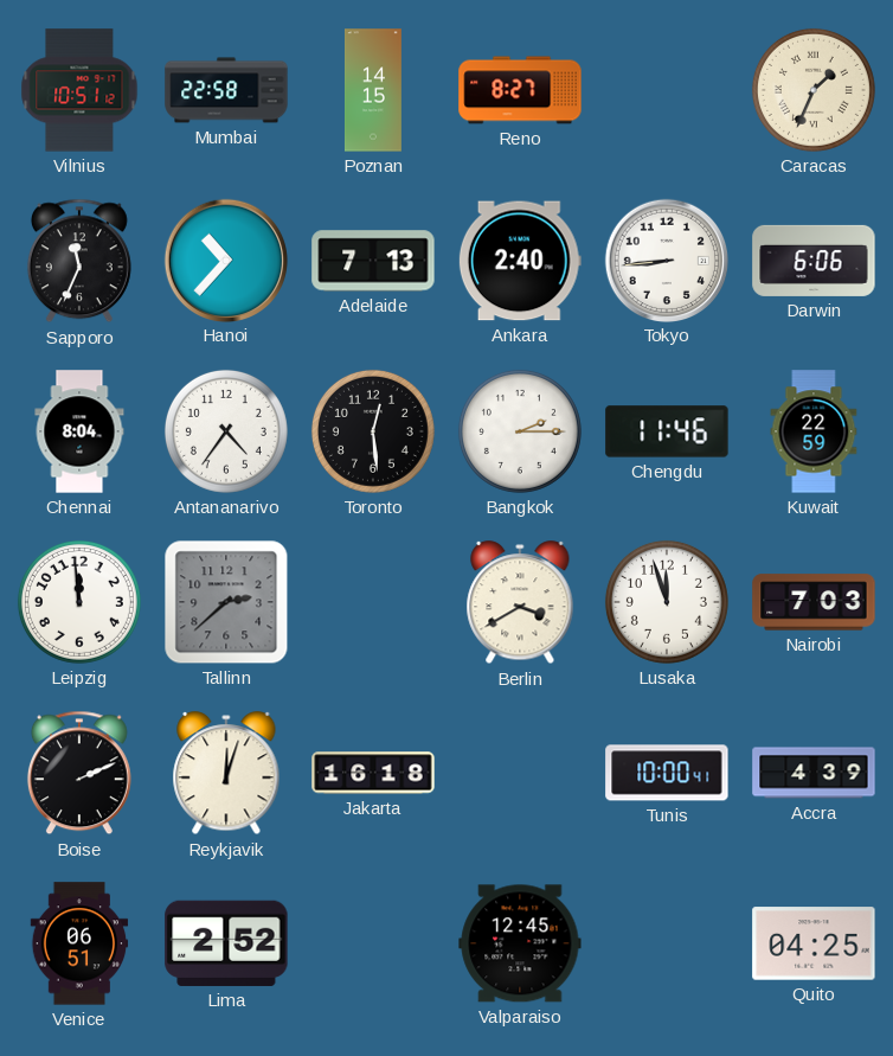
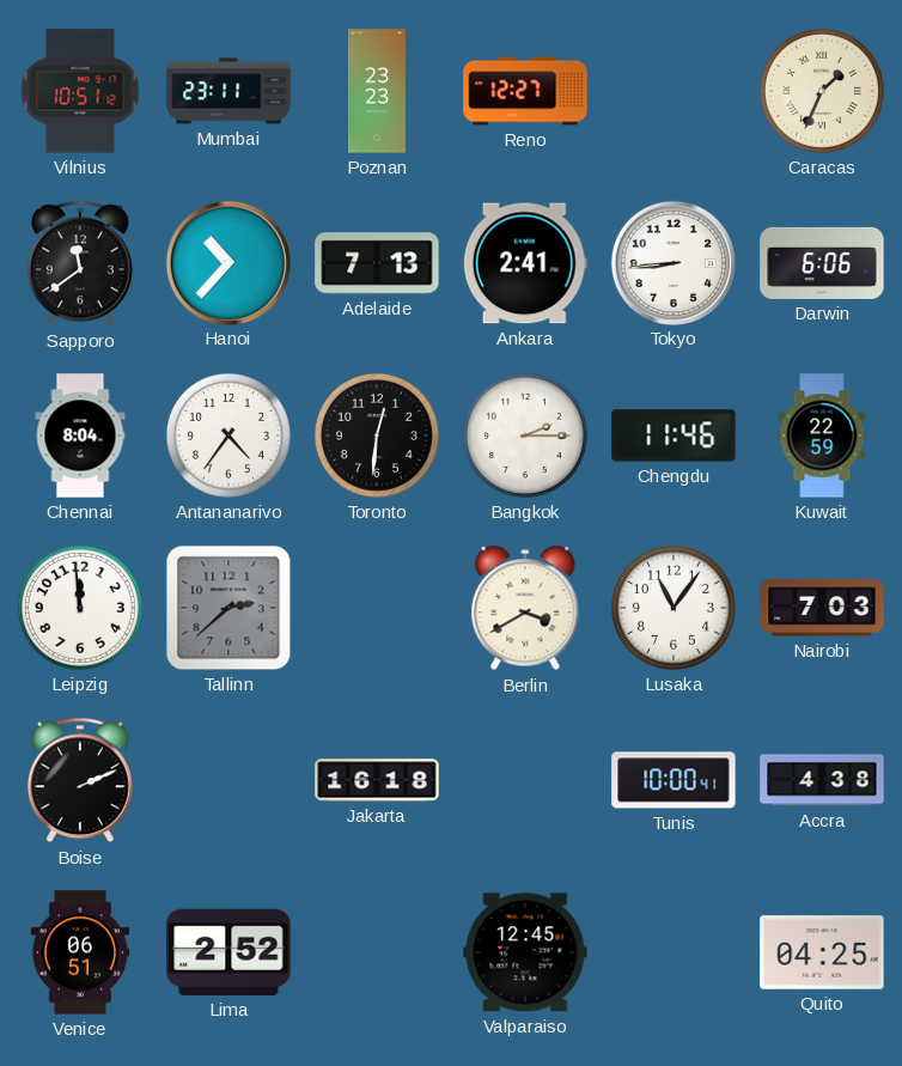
Mumbai: 22:58 -> 23:11
Poznan: 14:15 -> 23:23
Reno: 8:27 -> 12:27
Sapporo: 11:34 -> 11:39
Ankara: 2:40 -> 2:41
Toronto: 12:29 -> 12:31
Lusaka: 11:57 -> 11:06
Reykjavik: 12:03 -> none
Accra: 4:39 -> 4:38
